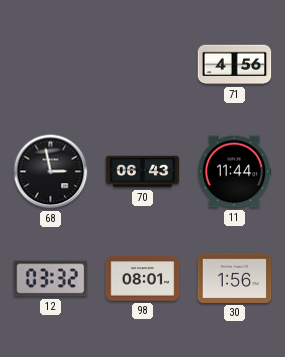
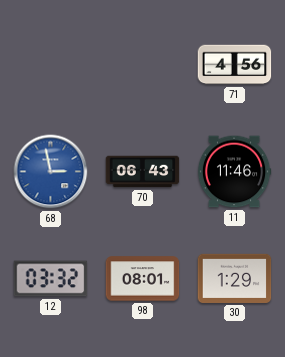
68 dial: black -> blue
11: 11:44 -> 11:46
30: 1:56 -> 1:29
